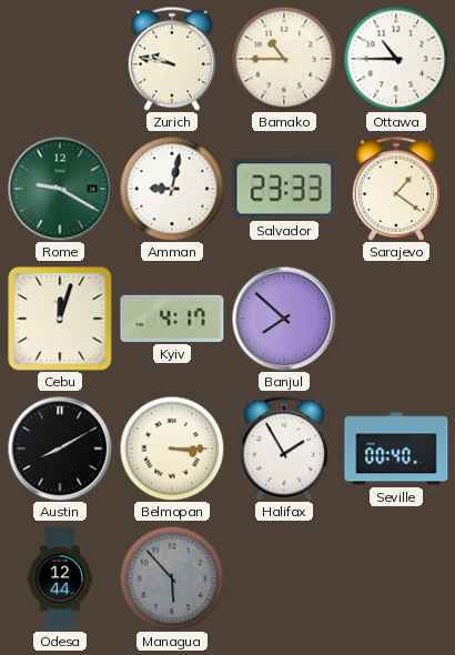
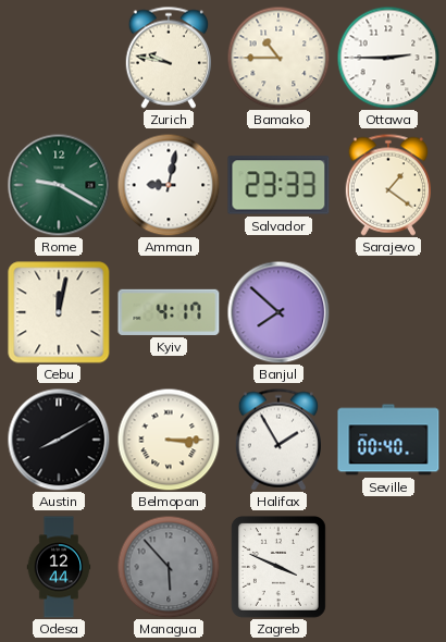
Ottawa: 10:45 -> 2:45
Cebu: 12:03 -> 12:02
Zagreb: none -> 3:49
